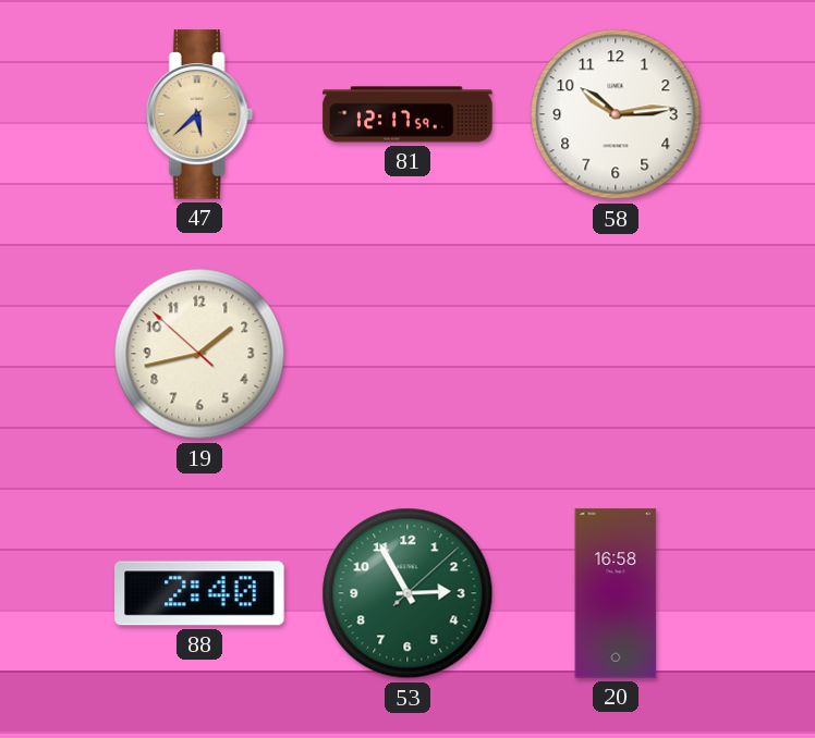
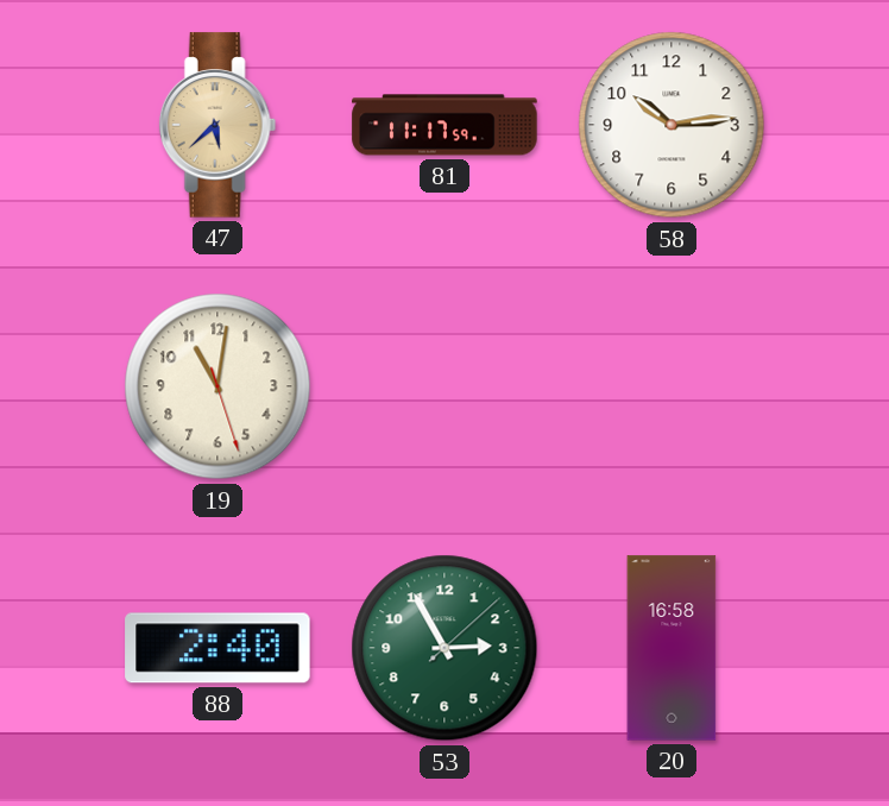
81: 12:17 -> 11:17
19: 1:42 -> 11:01
